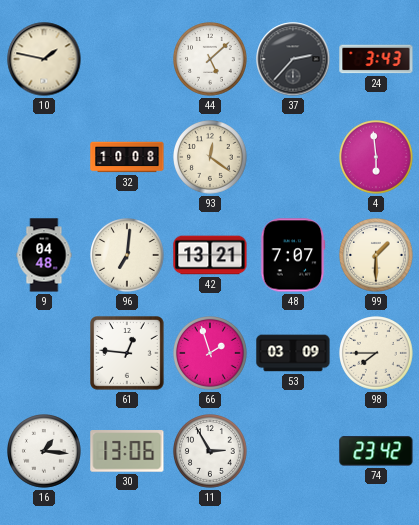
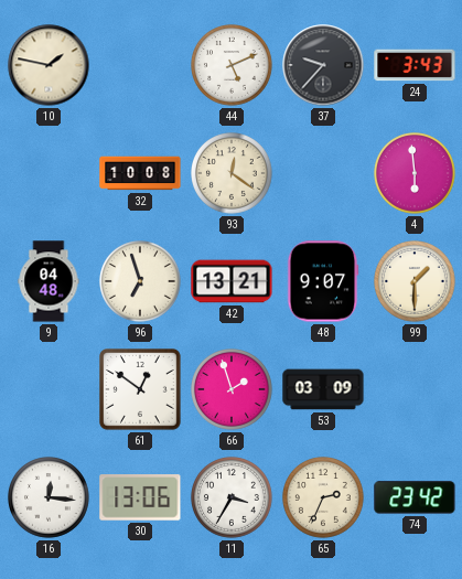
44: 5:08 -> 5:11
37: 2:37 -> 9:37
96: 7:01 -> 6:57
48: 7:07 -> 9:07
61: 12:46 -> 12:51
98: 7:45 -> none
16: 1:16 -> 12:16
11: 2:55 -> 3:35
65: none -> 2:34
